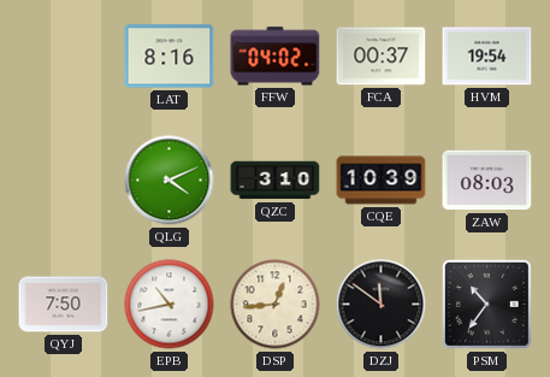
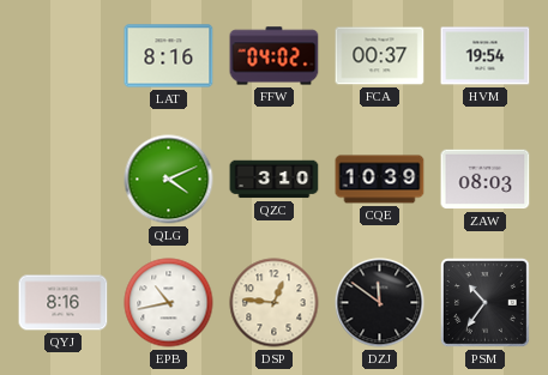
QYJ: 7:50 -> 8:16
DSP: 12:44 -> 12:46
